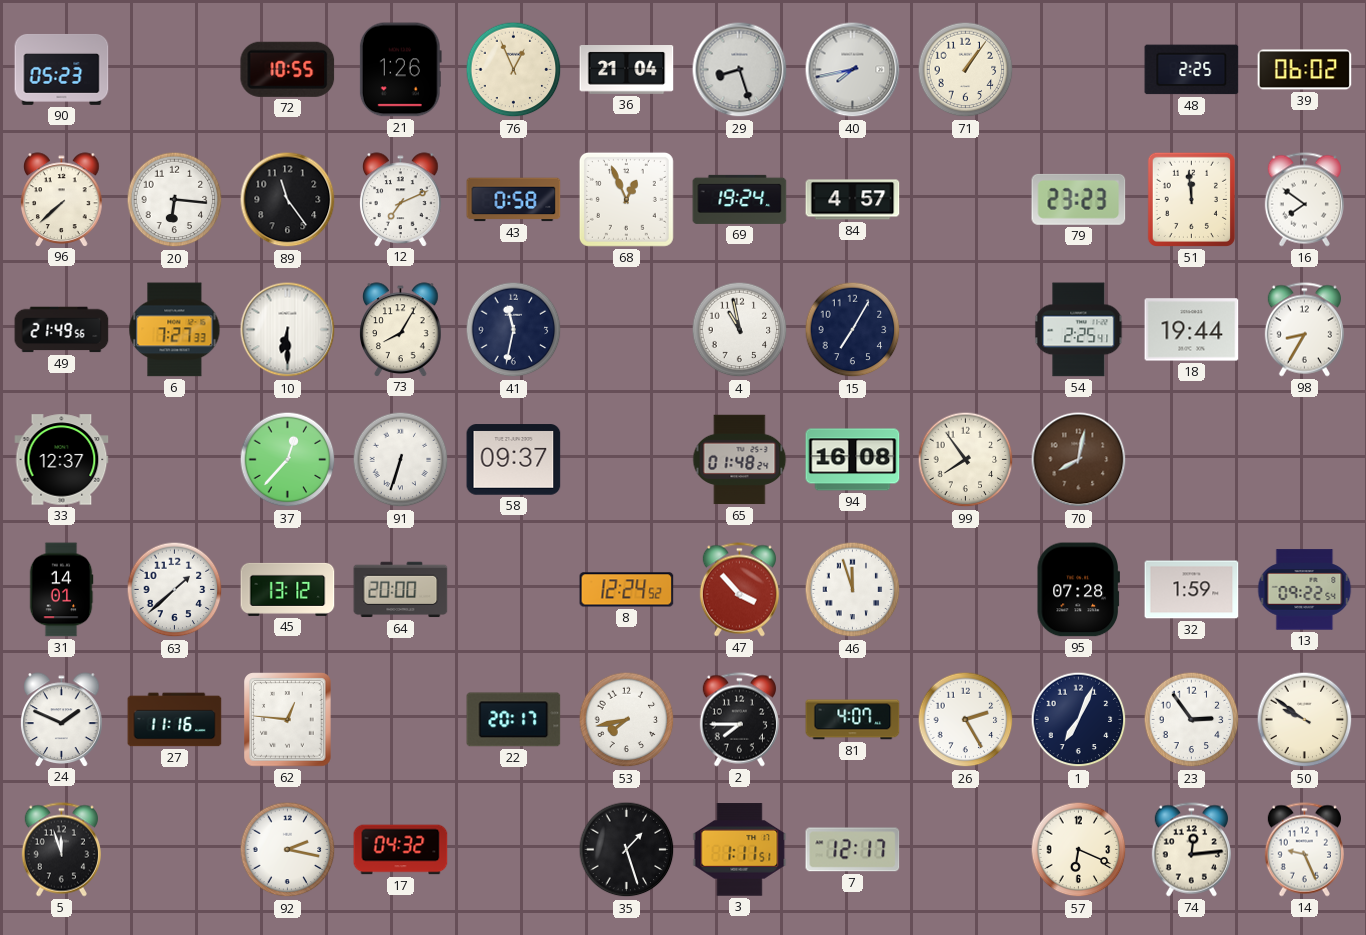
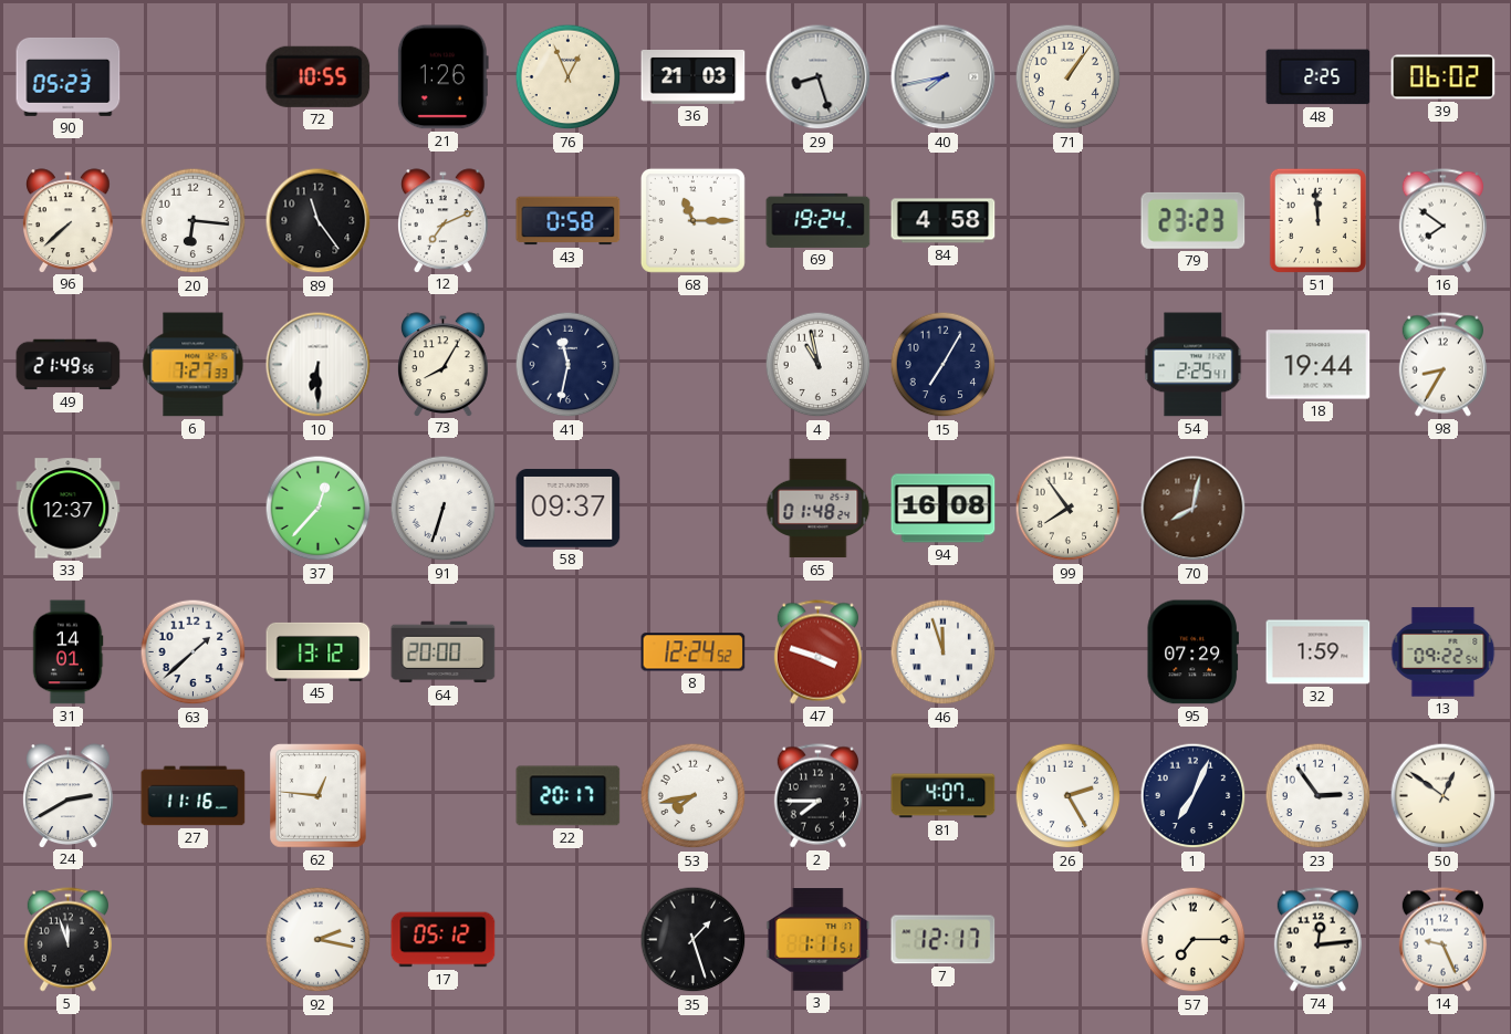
36: 21:04 -> 21:03
68: 12:56 -> 11:15
84: 4:57 -> 4:58
47: 3:53 -> 3:48
95: 07:28 -> 07:29
24: 1:49 -> 2:40
50: 9:51 -> 12:51
17: 04:32 -> 05:12
57: 6:19 -> 7:15
